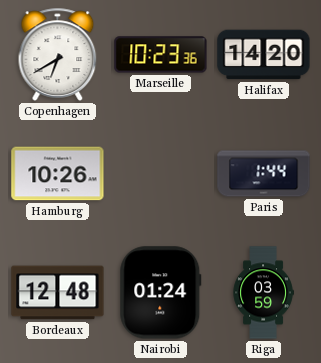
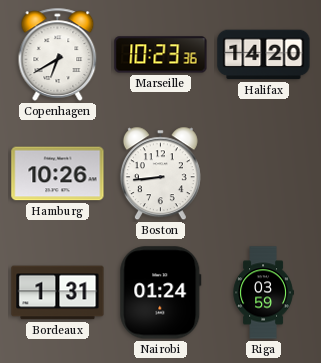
Boston: none -> 8:44
Paris: 1:44 -> none
Bordeaux: 12:48 -> 1:31
